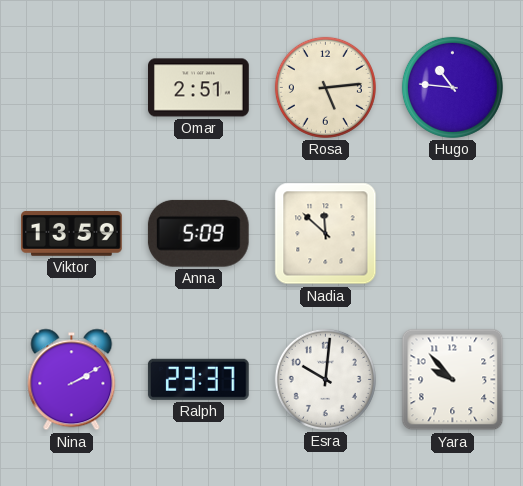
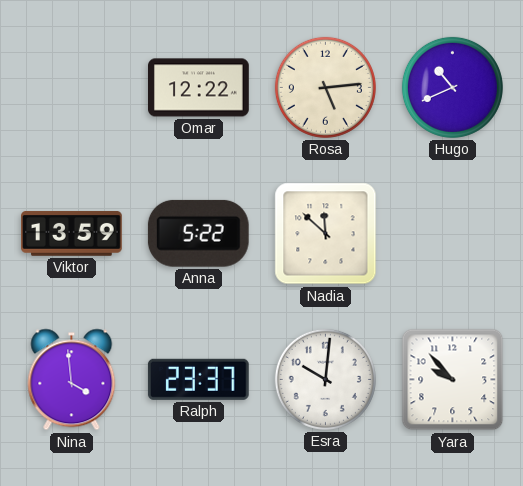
Omar: 2:51 -> 12:22
Hugo: 10:46 -> 10:41
Anna: 5:09 -> 5:22
Nina: 2:10 -> 3:59
